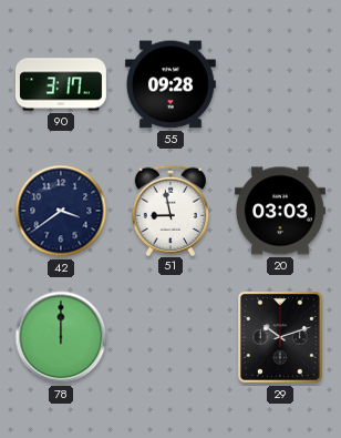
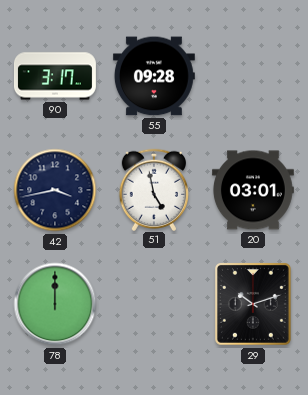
42: 3:39 -> 3:43
51: 8:58 -> 4:58
20: 03:03 -> 03:01
